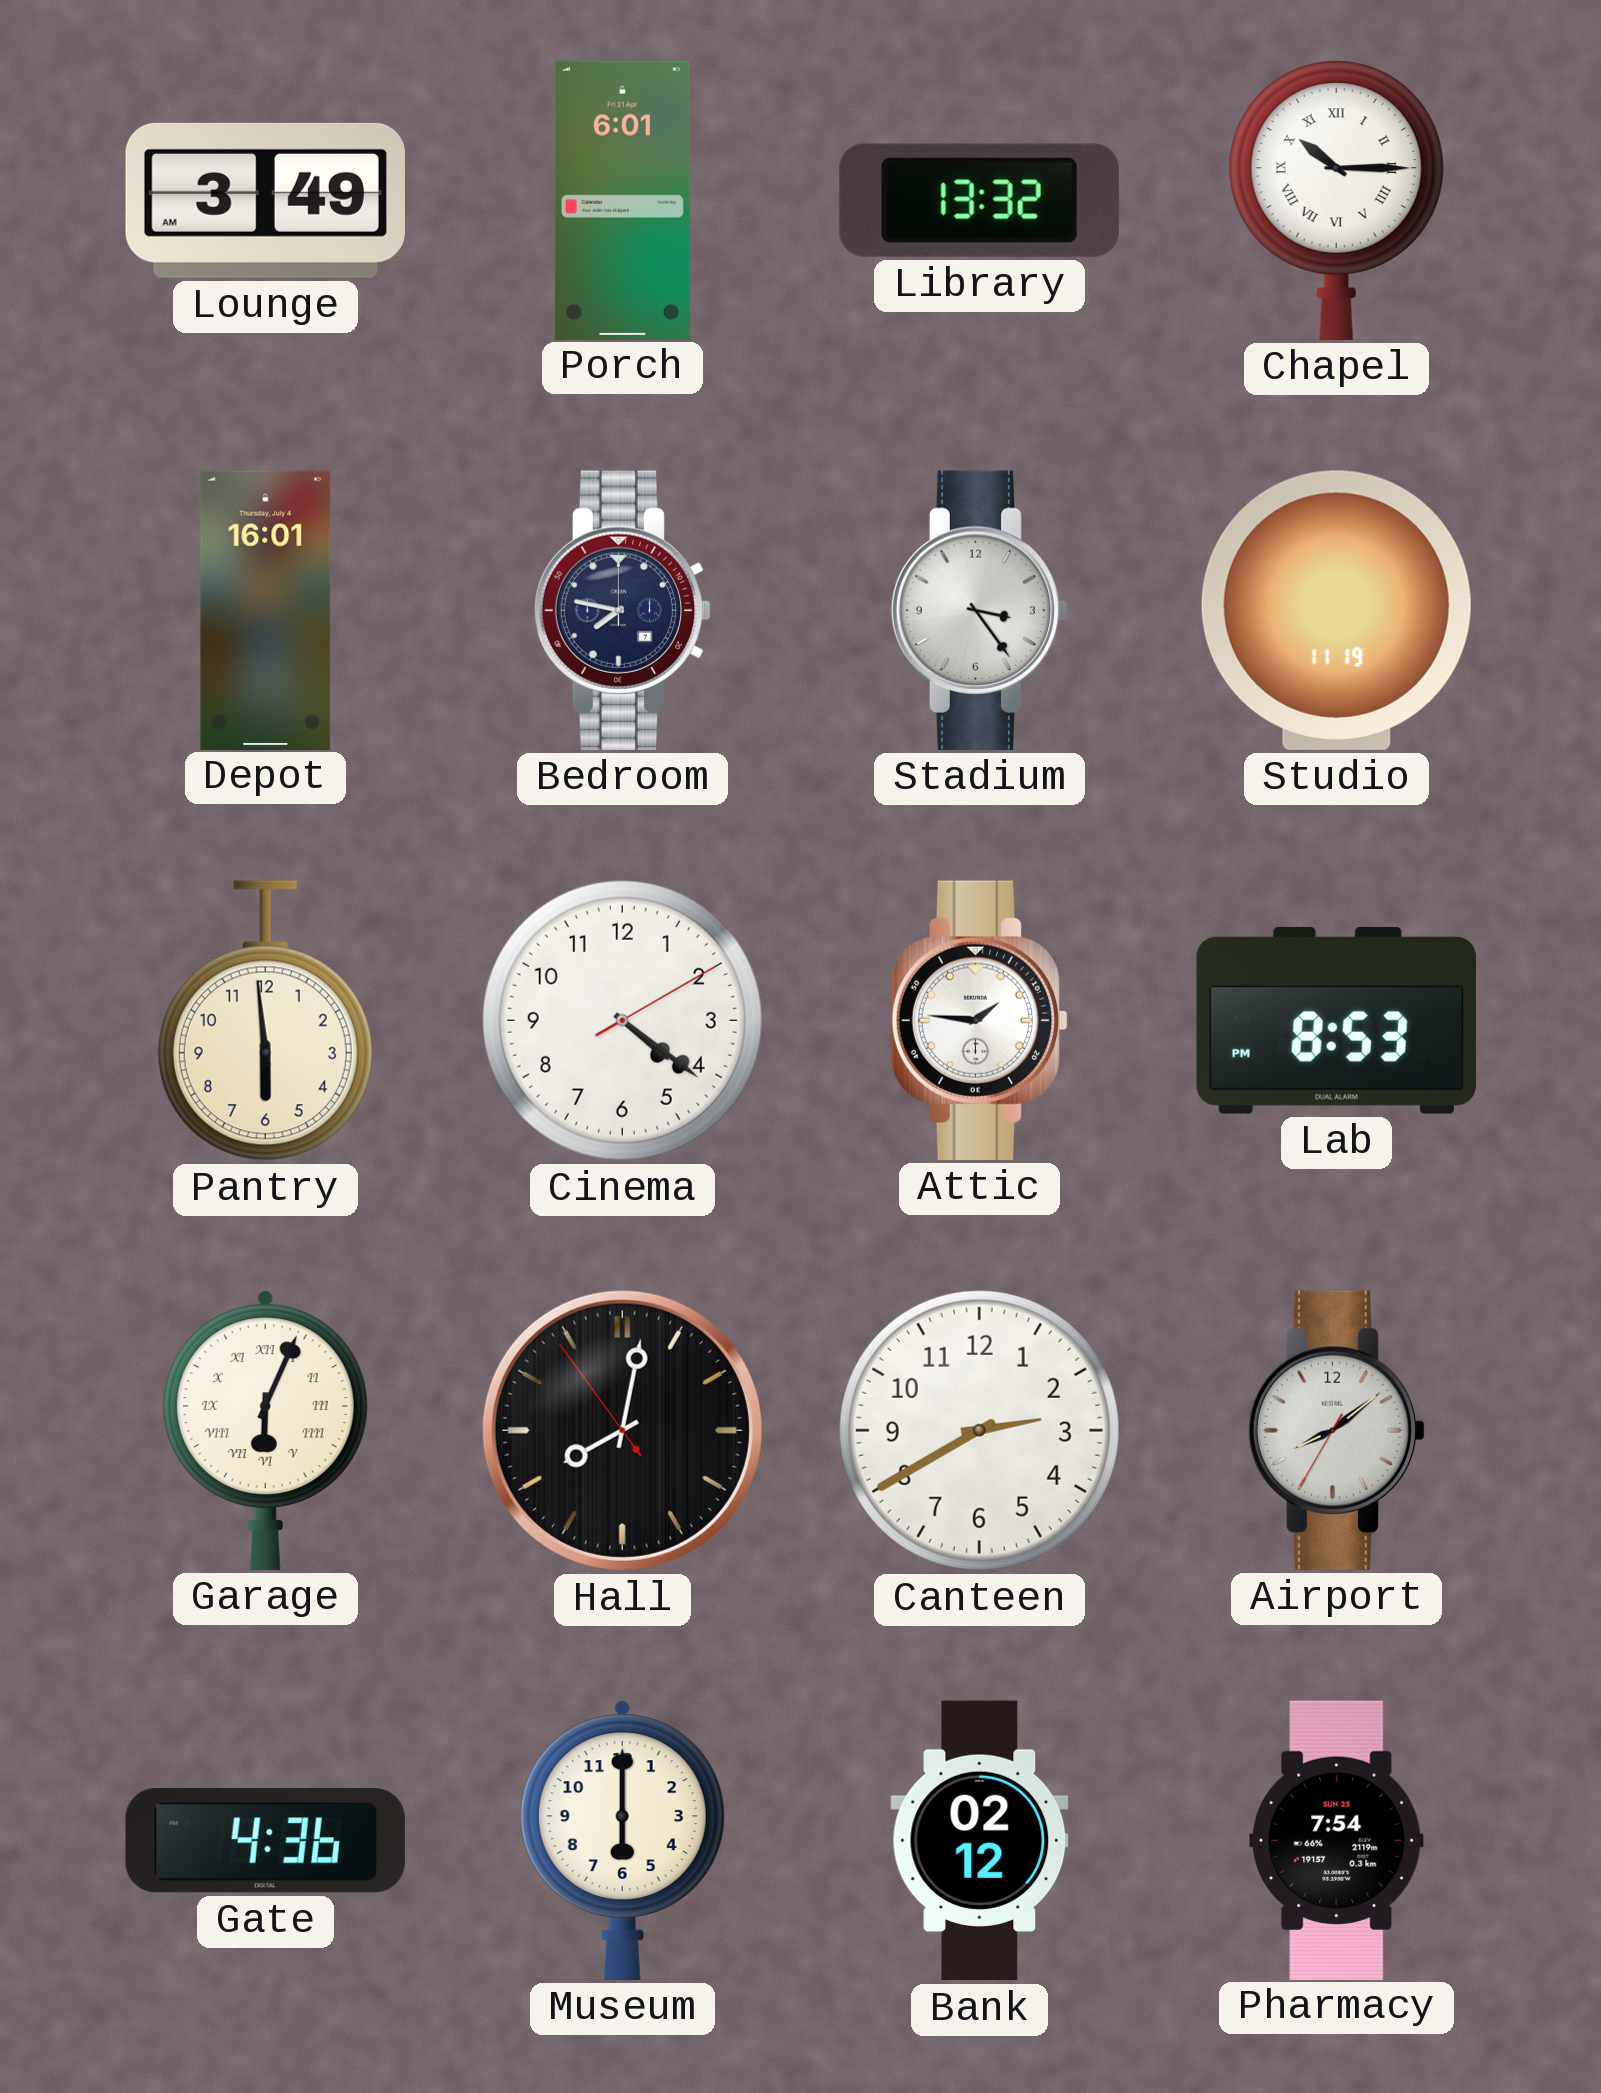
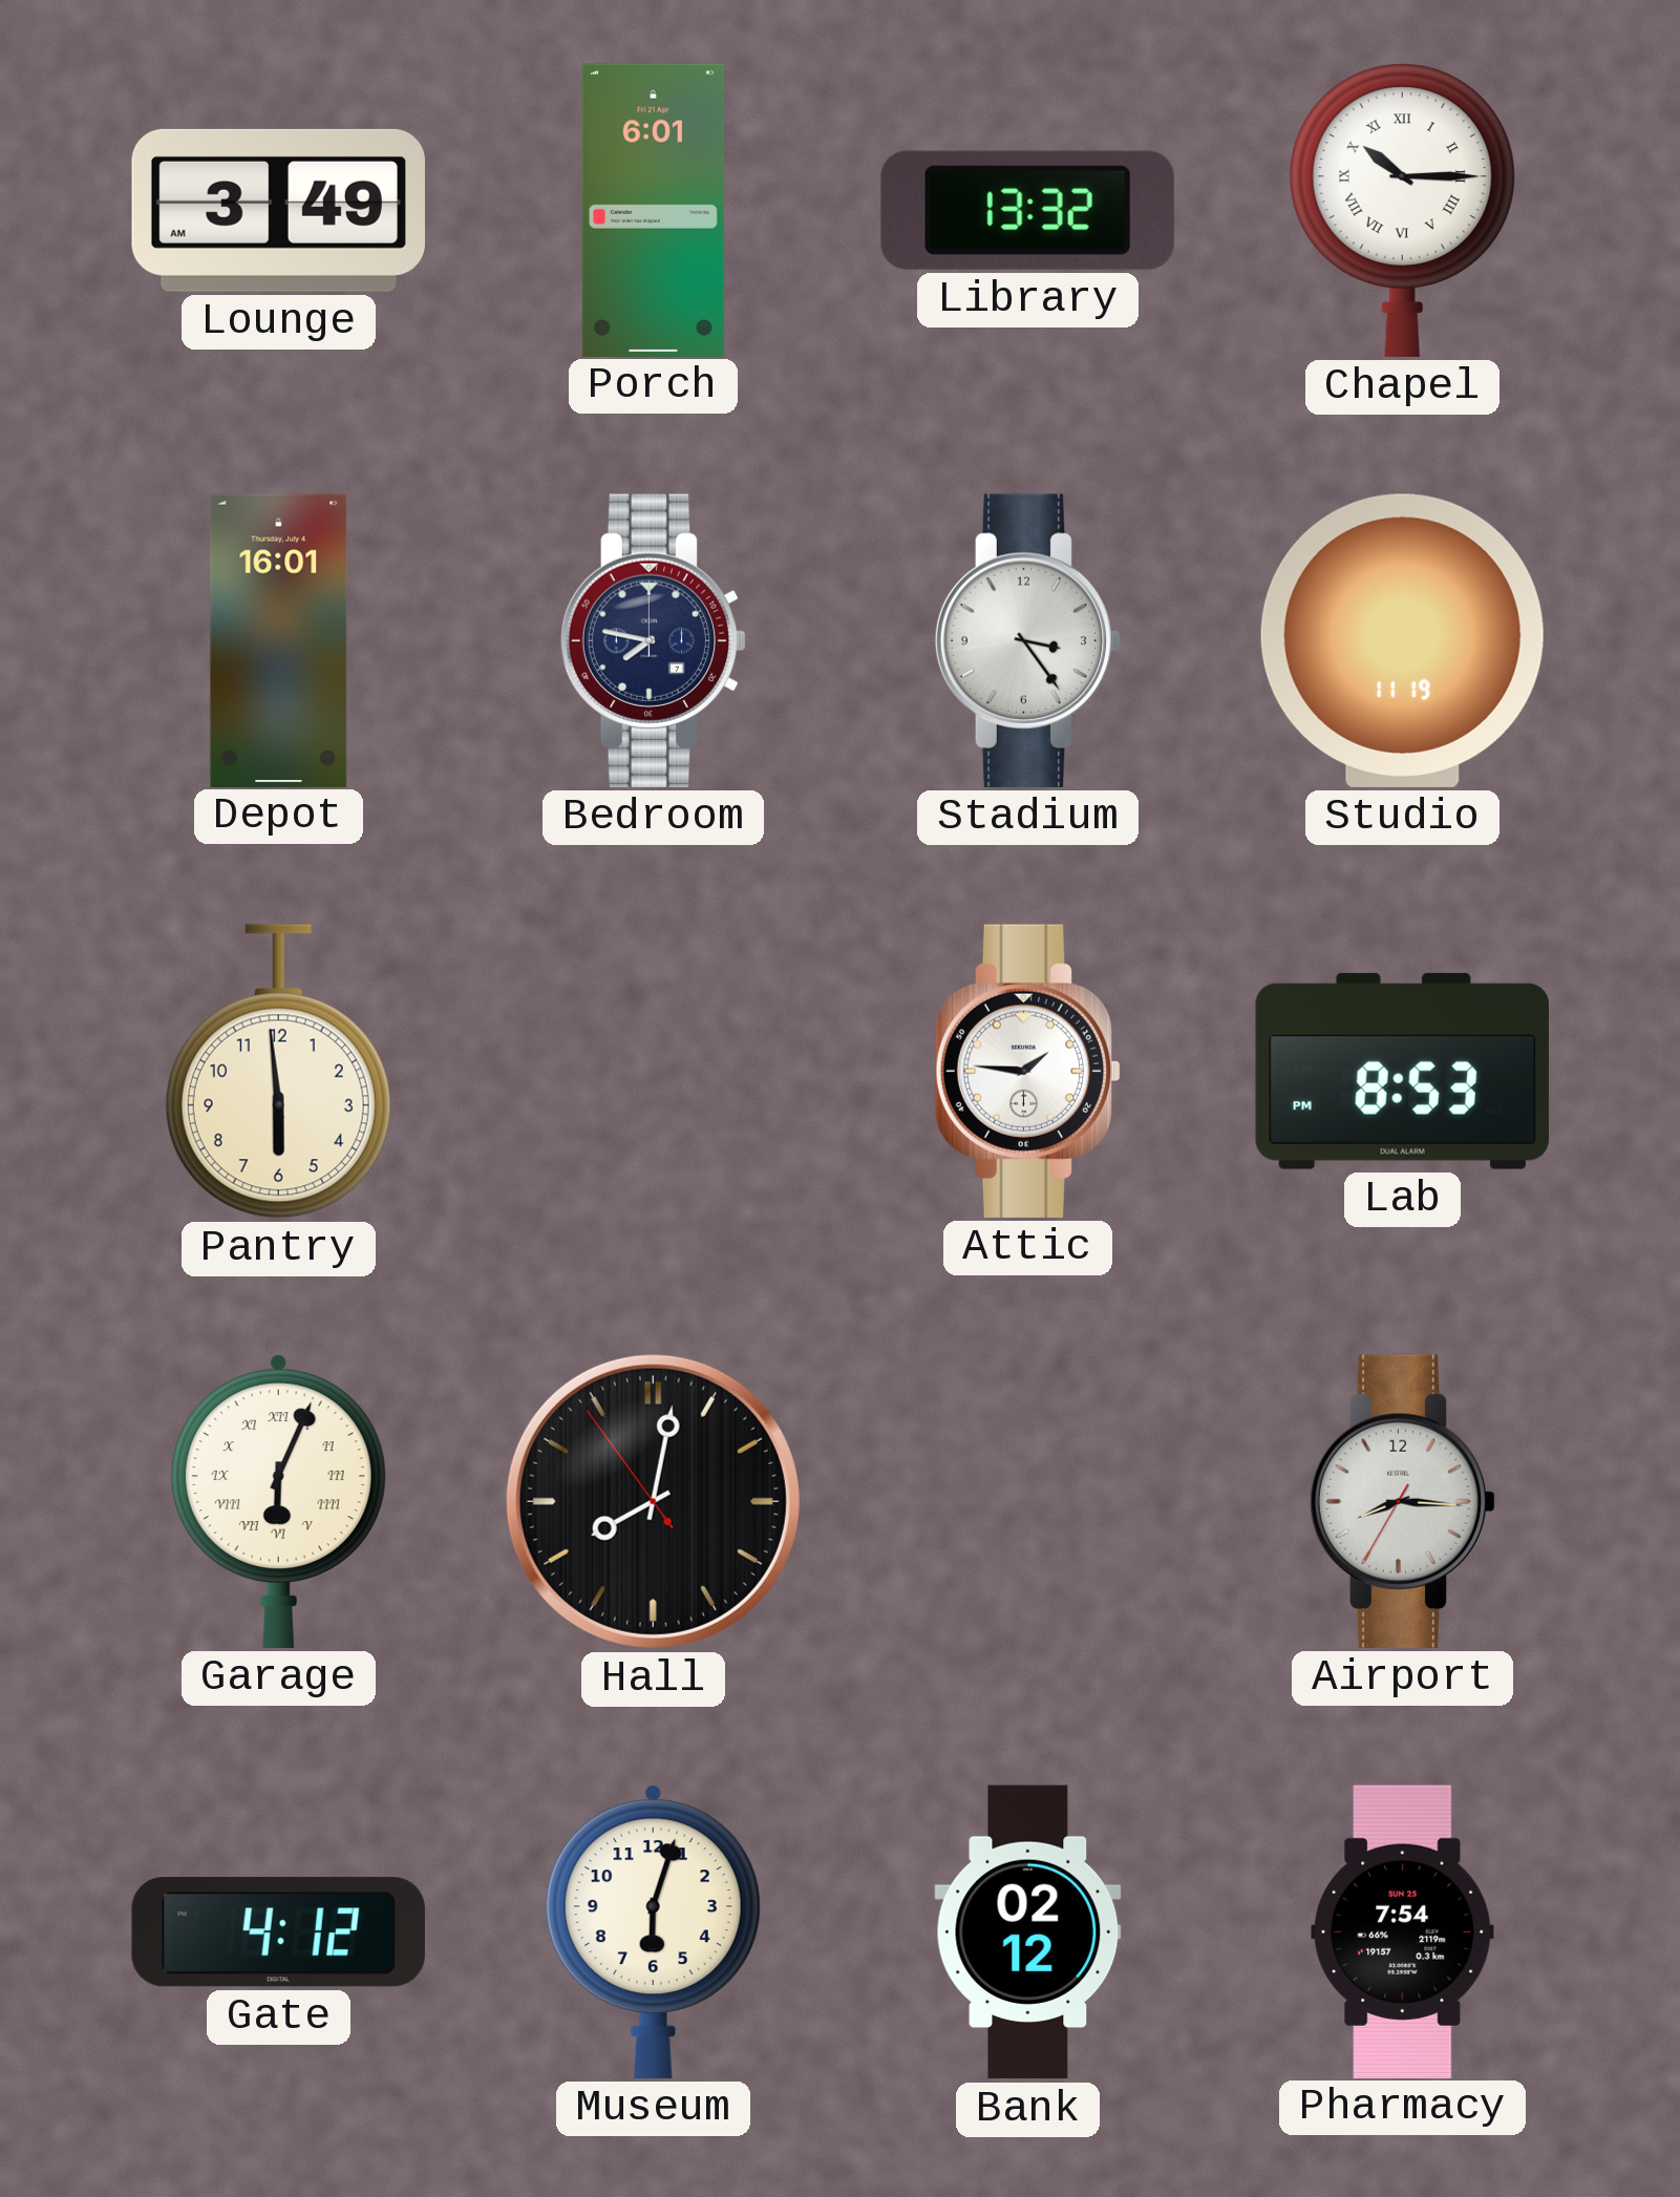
Cinema: 4:21 -> none
Canteen: 2:40 -> none
Airport: 8:08 -> 8:15
Gate: 4:36 -> 4:12
Museum: 6:00 -> 6:03
